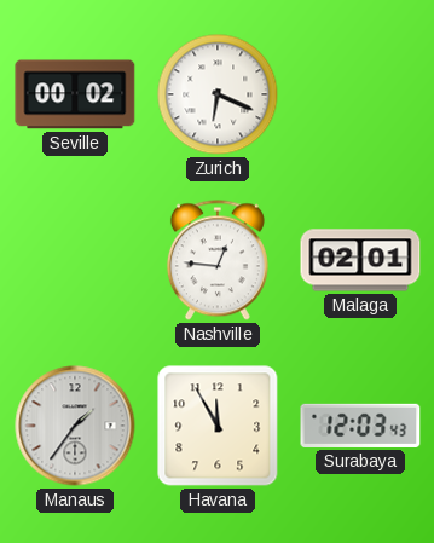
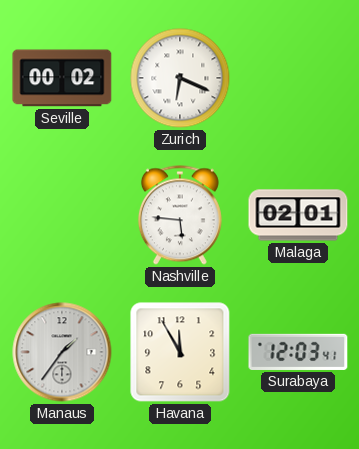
Nashville: 12:46 -> 5:46
Surabaya: 12:03:43 -> 12:03:41
